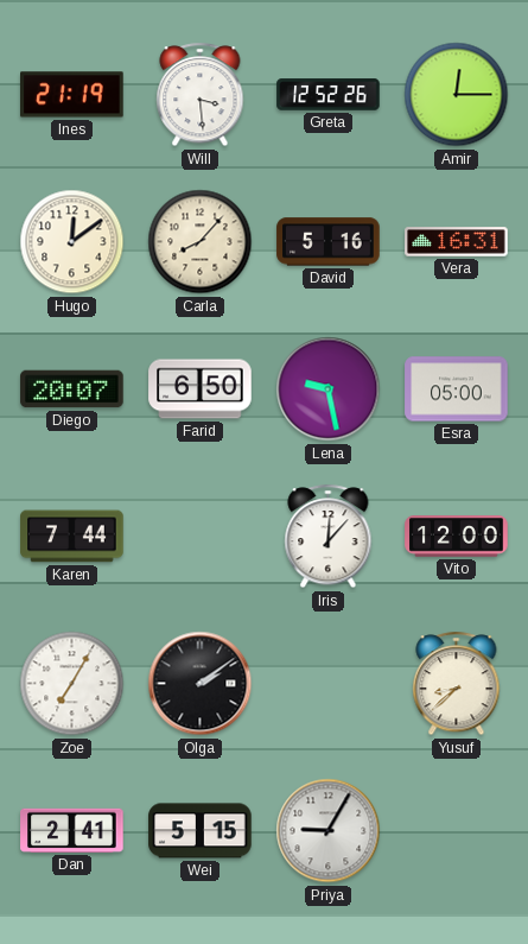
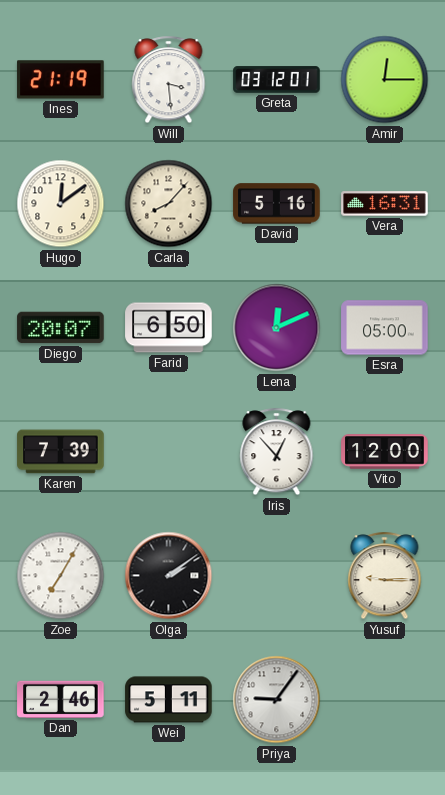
Greta: 12:52 -> 03:12
Lena: 9:28 -> 12:11
Karen: 7:44 -> 7:39
Iris: 12:07 -> 12:53
Yusuf: 8:38 -> 9:15
Dan: 2:41 -> 2:46
Wei: 5:15 -> 5:11
Priya: 9:05 -> 9:06
